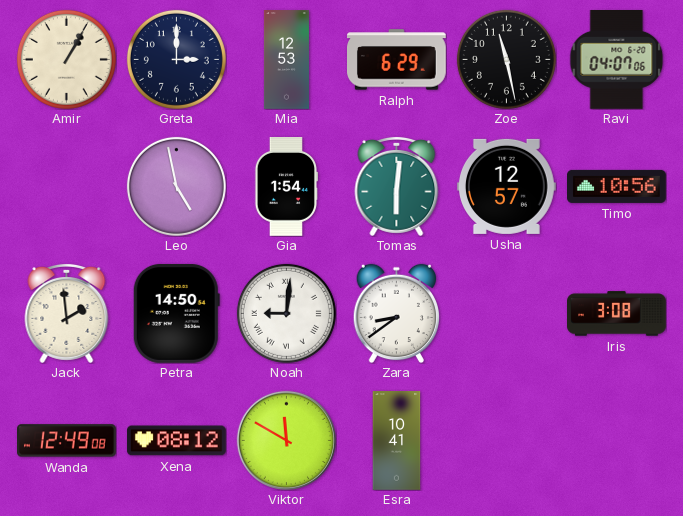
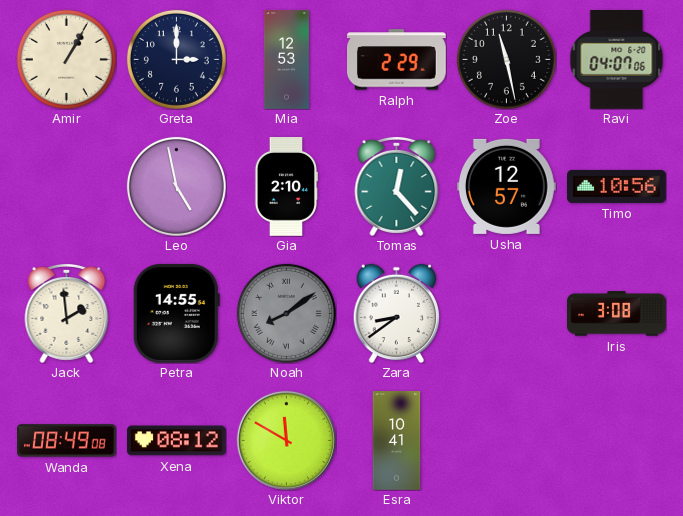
Ralph: 6:29 -> 2:29
Gia: 1:54 -> 2:10
Tomas: 6:01 -> 12:23
Petra: 14:50 -> 14:55
Noah: 9:01 -> 8:09
Noah dial: white -> grey
Wanda: 12:49 -> 08:49
